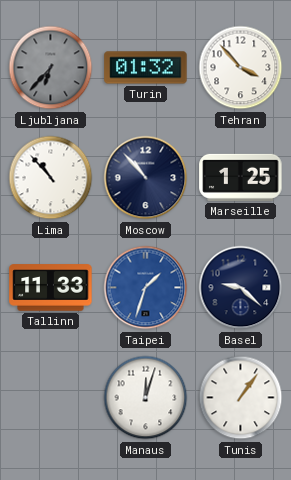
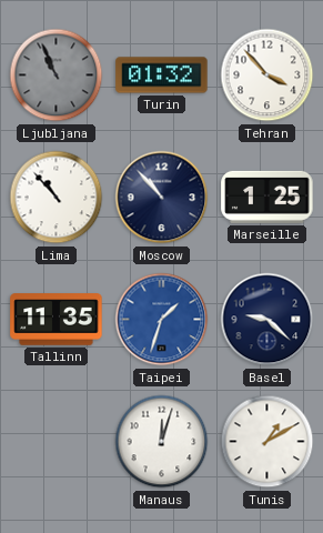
Ljubljana: 6:37 -> 10:56
Tallinn: 11:33 -> 11:35
Tunis: 1:06 -> 1:10
